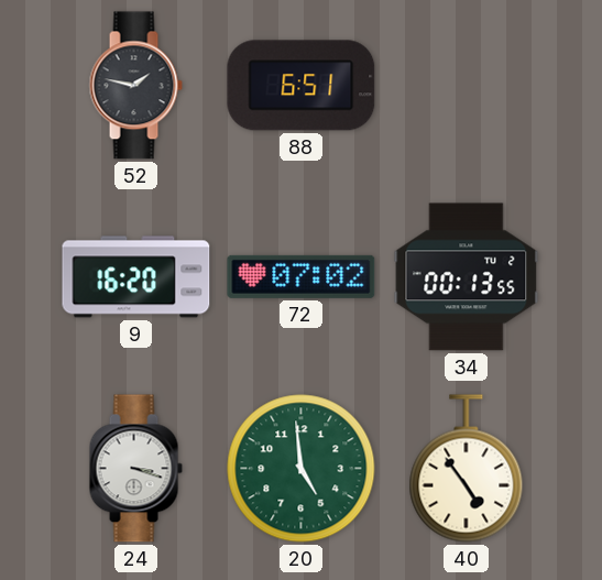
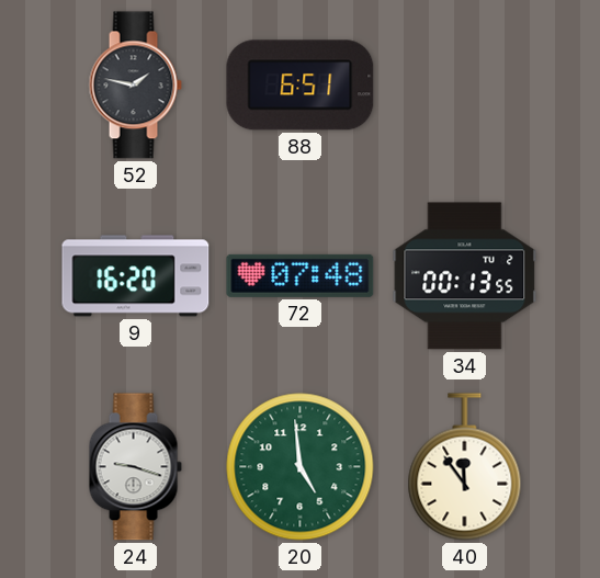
72: 07:02 -> 07:48
24: 3:18 -> 9:18
40: 4:54 -> 11:54
